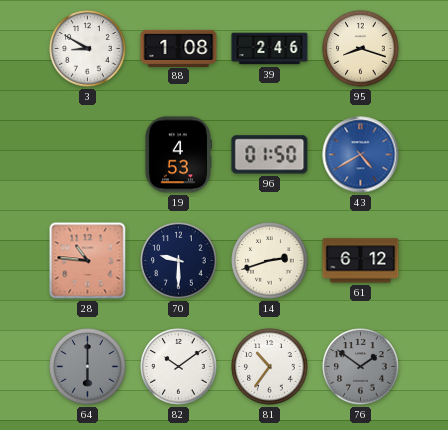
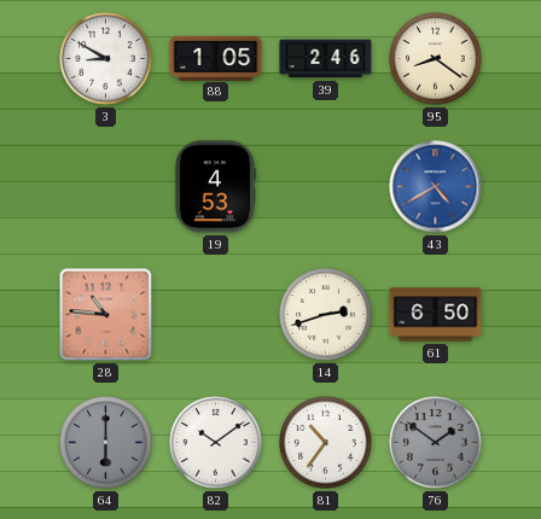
88: 1:08 -> 1:05
95: 8:18 -> 8:21
96: 01:50 -> none
70: 9:30 -> none
61: 6:12 -> 6:50
